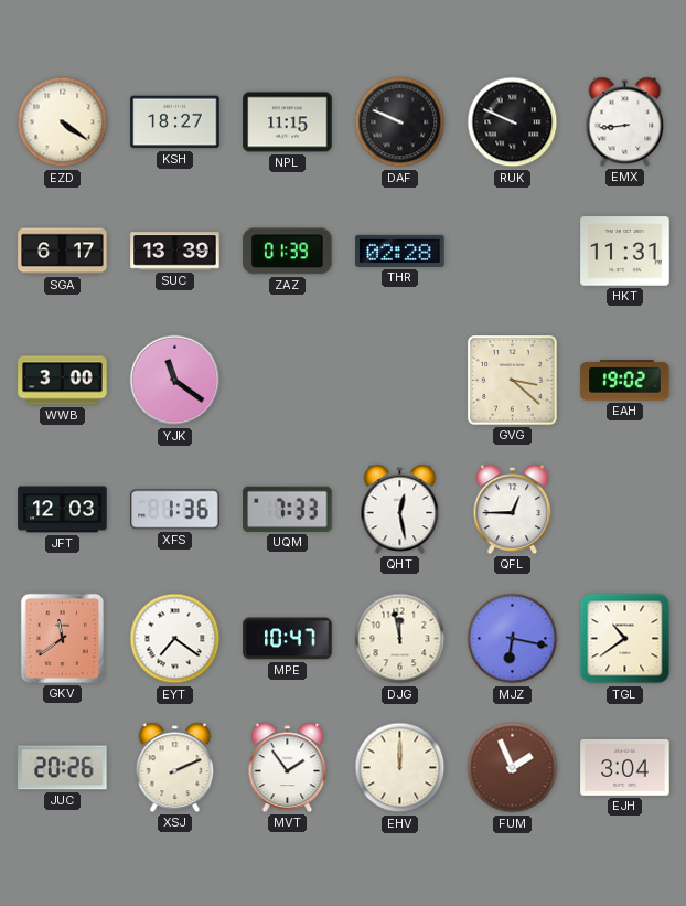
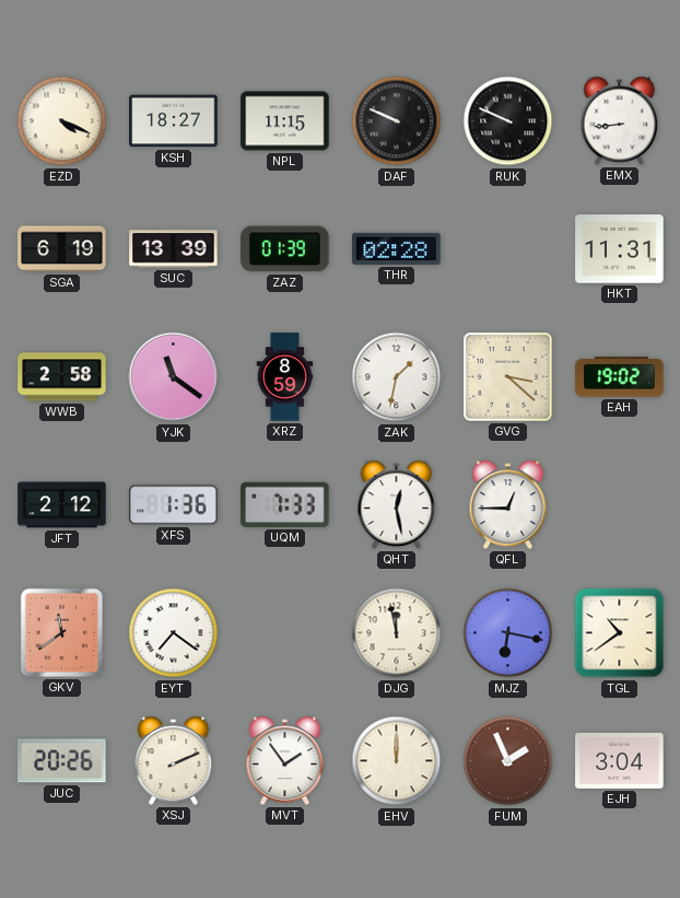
EZD: 4:21 -> 4:19
SGA: 6:17 -> 6:19
WWB: 3:00 -> 2:58
XRZ: none -> 8:59
ZAK: none -> 1:32
JFT: 12:03 -> 2:12
MPE: 10:47 -> none
